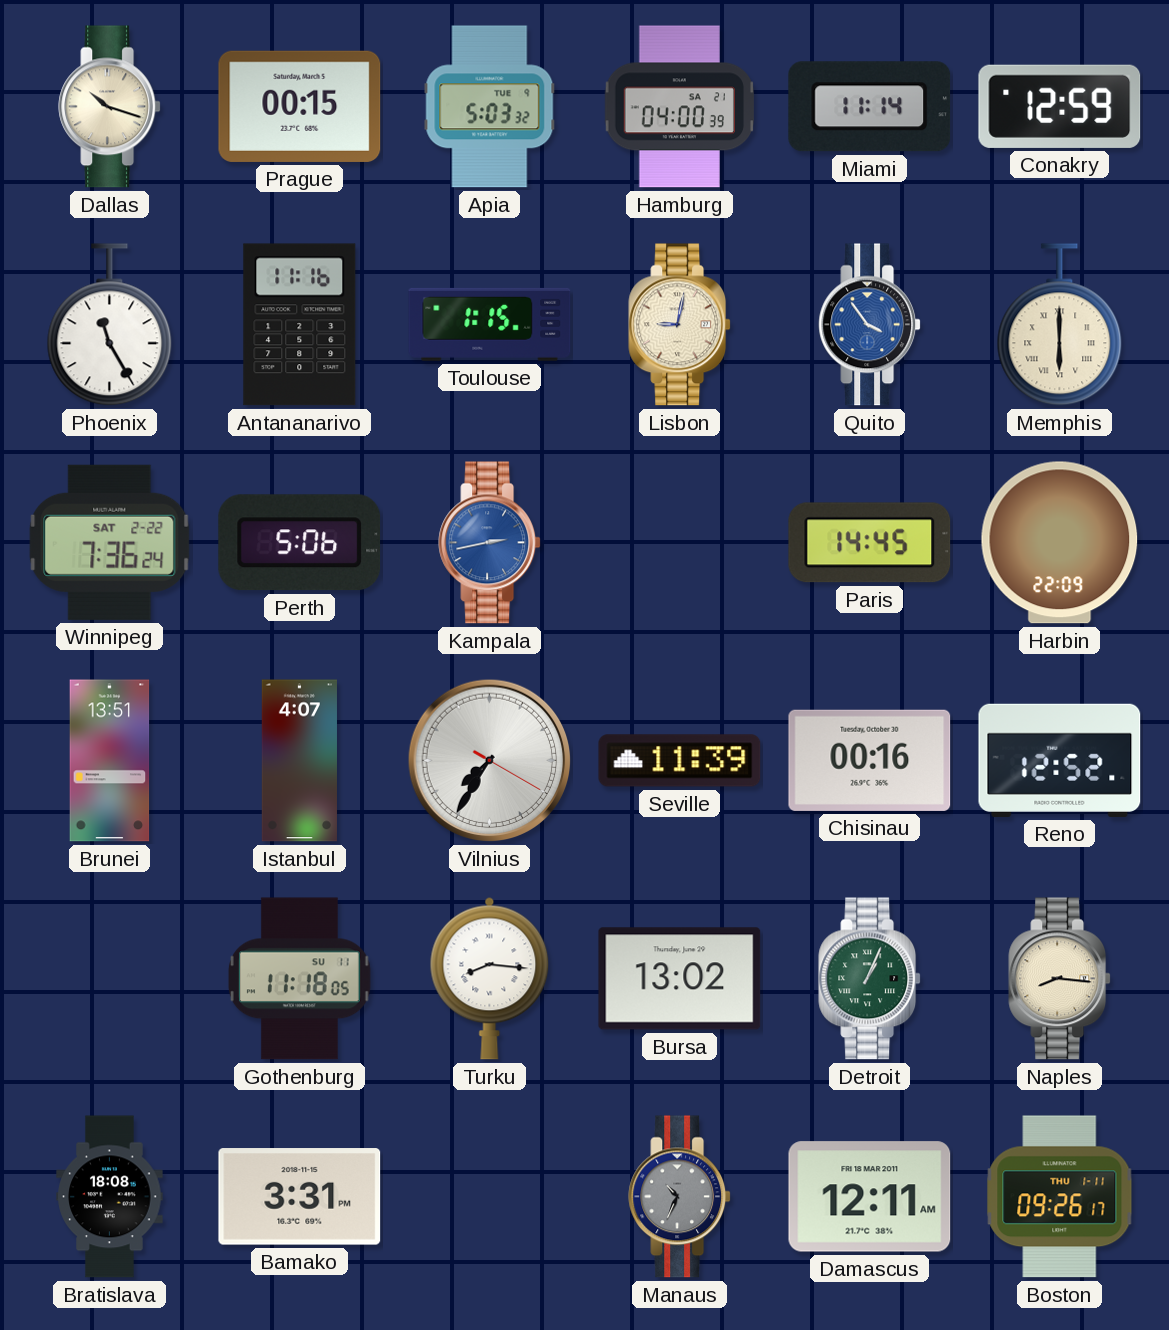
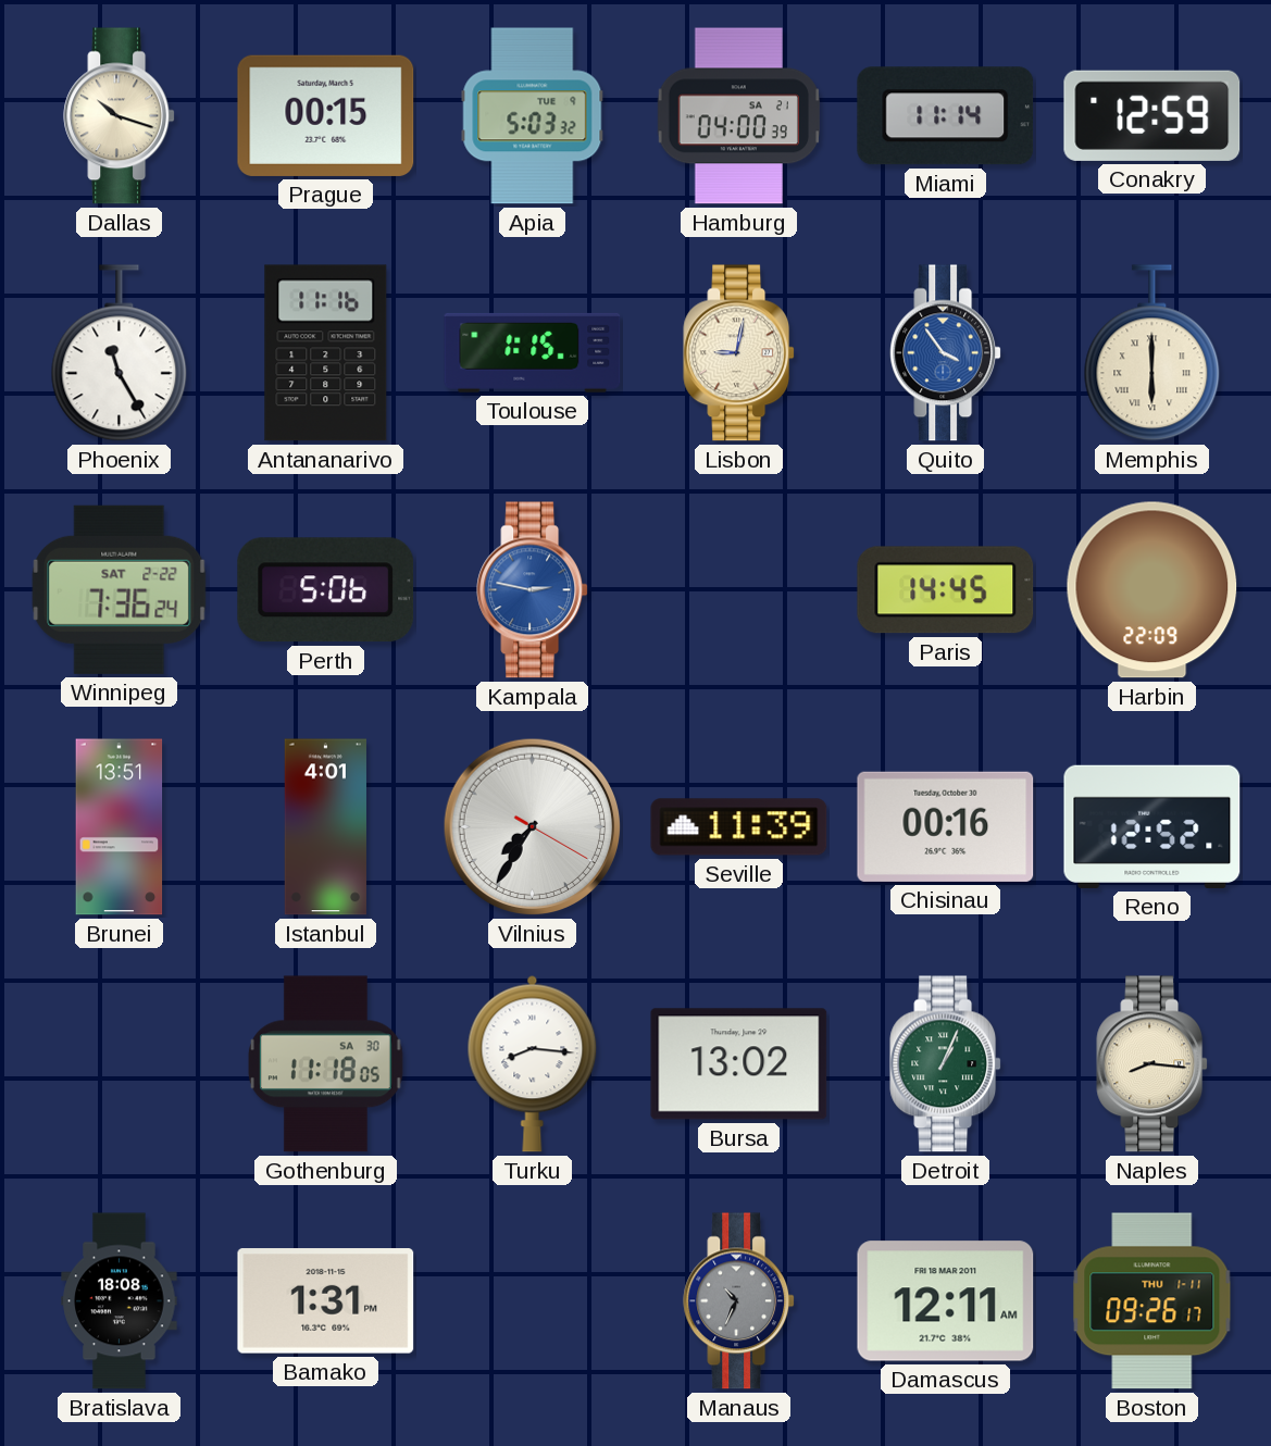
Kampala: 2:43 -> 2:47
Istanbul: 4:07 -> 4:01
Gothenburg date: SU 11 -> SA 30
Bamako: 3:31 -> 1:31
